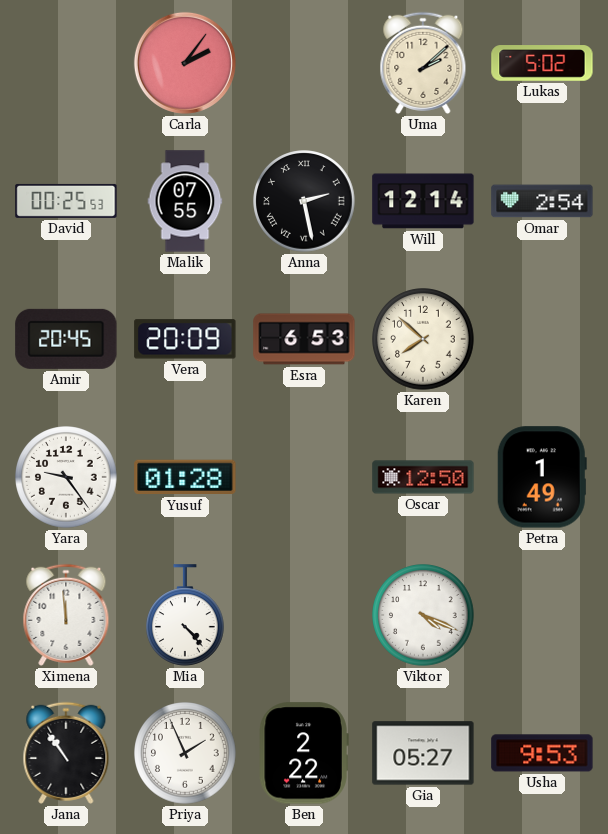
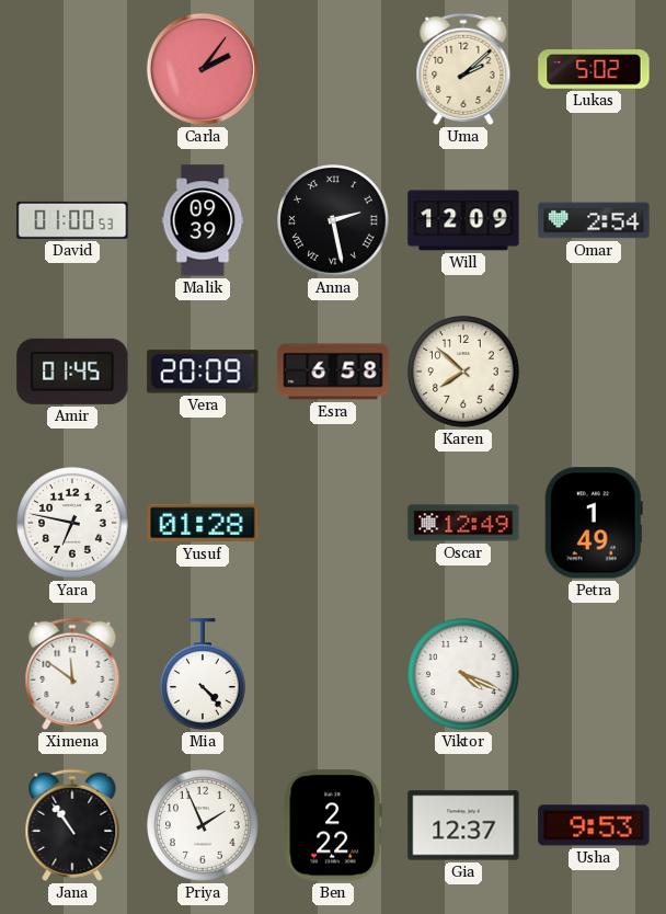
David: 00:25 -> 01:00
Malik: 07:55 -> 09:39
Will: 12:14 -> 12:09
Amir: 20:45 -> 01:45
Esra: 6:53 -> 6:58
Yara: 9:24 -> 6:47
Oscar: 12:50 -> 12:49
Ximena: 11:59 -> 11:51
Gia: 05:27 -> 12:37
